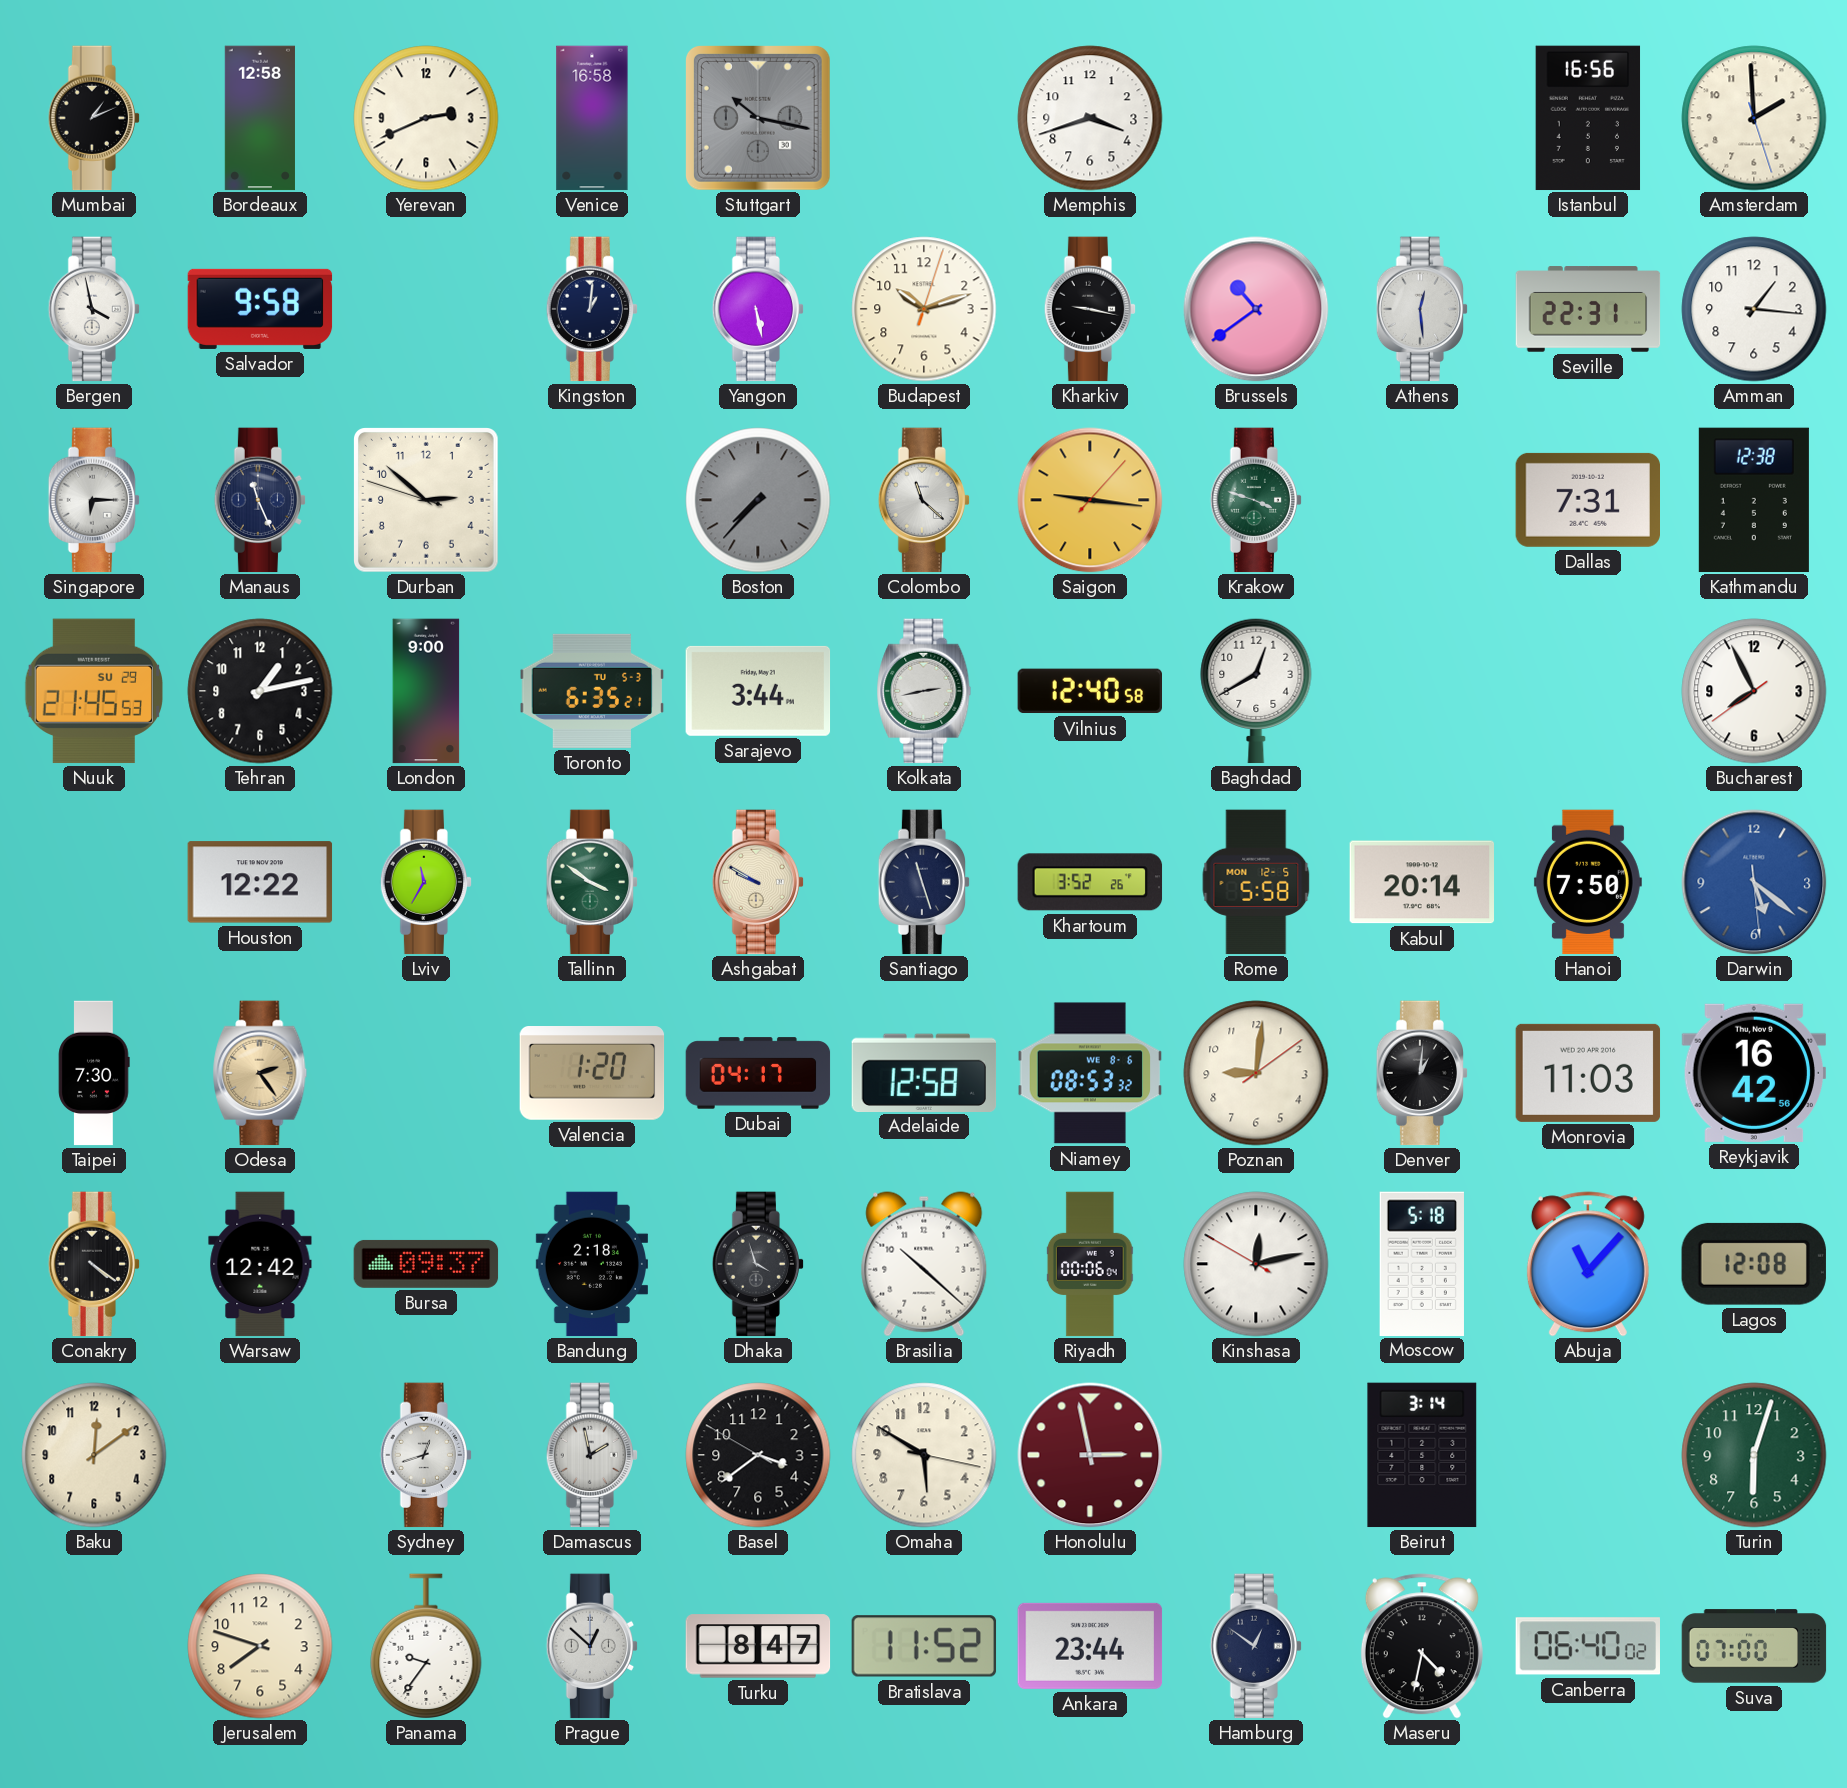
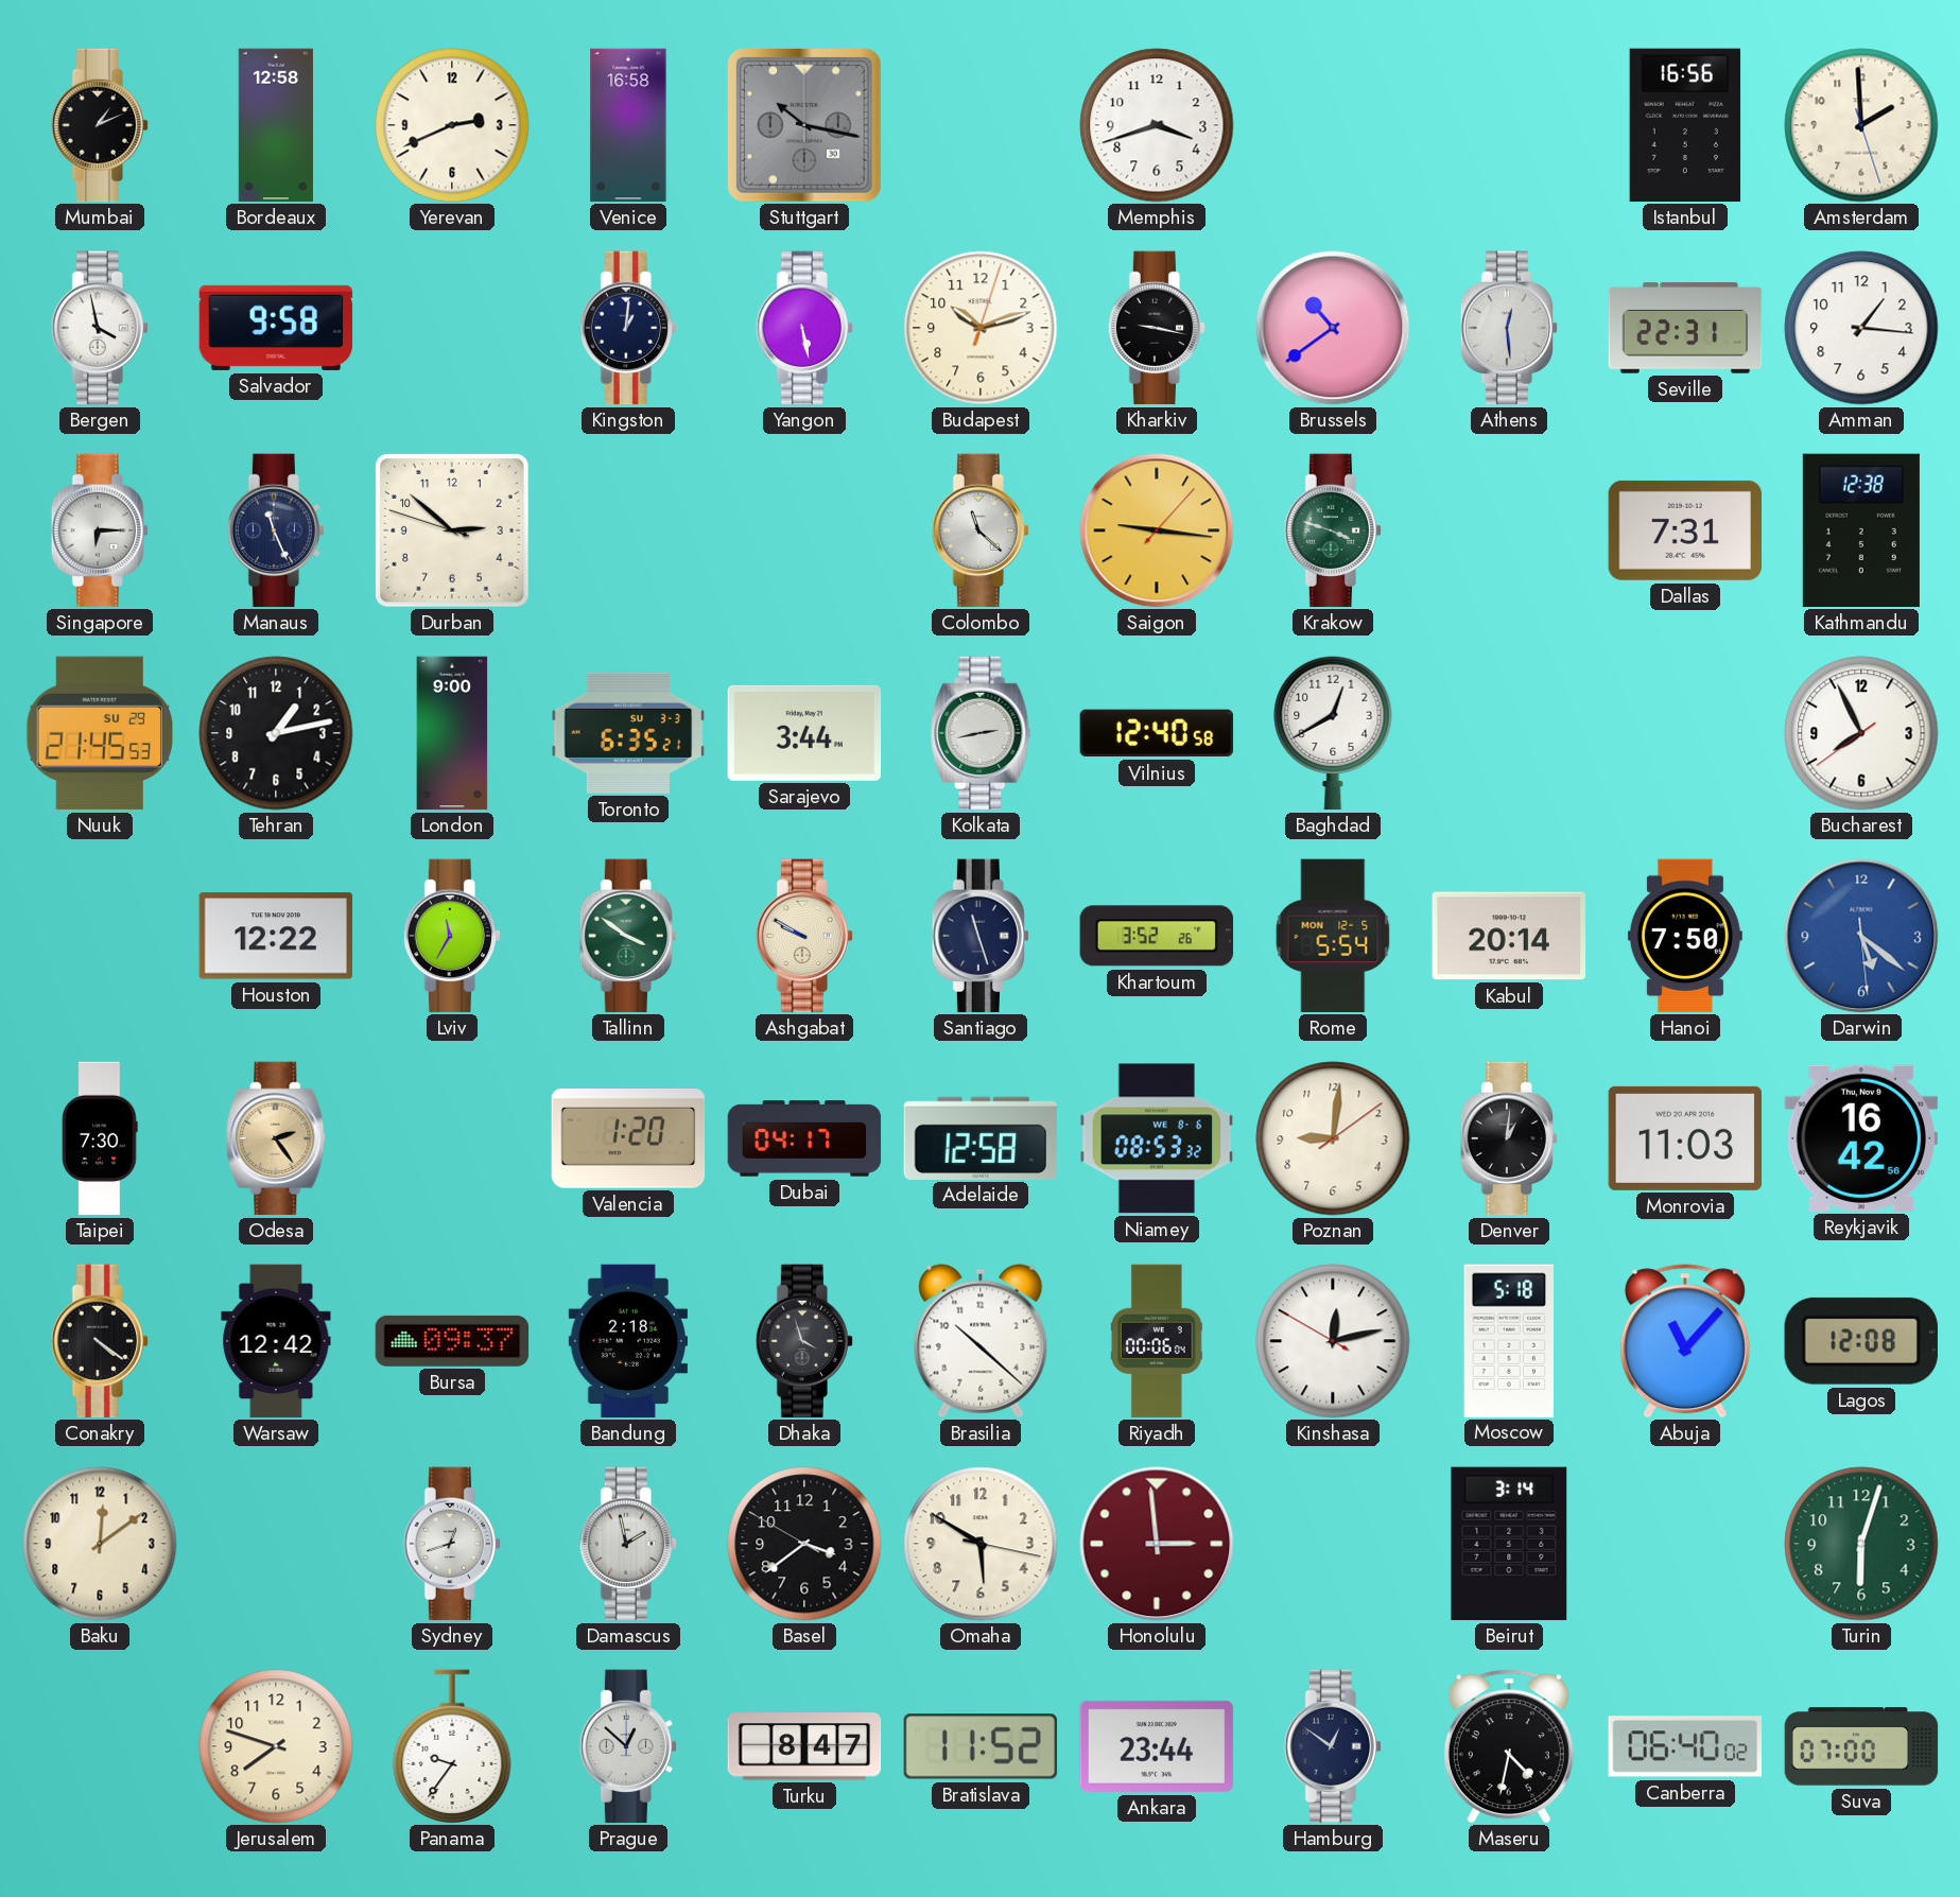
Boston: 7:37 -> none
Toronto date: TU 5-3 -> SU 3-3
Rome: 5:58 -> 5:54
Honolulu: 2:58 -> 2:59
